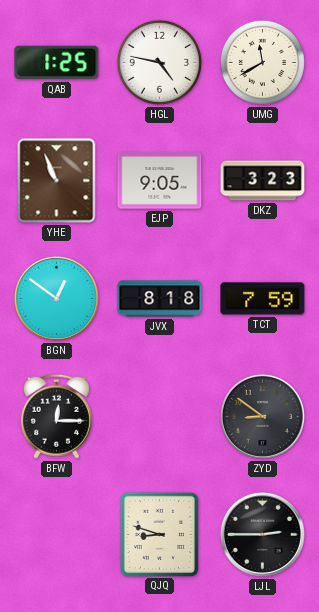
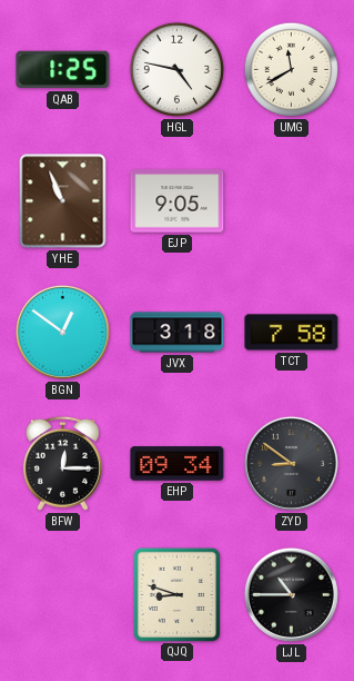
DKZ: 3:23 -> none
JVX: 8:18 -> 3:18
TCT: 7:59 -> 7:58
EHP: none -> 09:34
LJL: 2:45 -> 10:45
